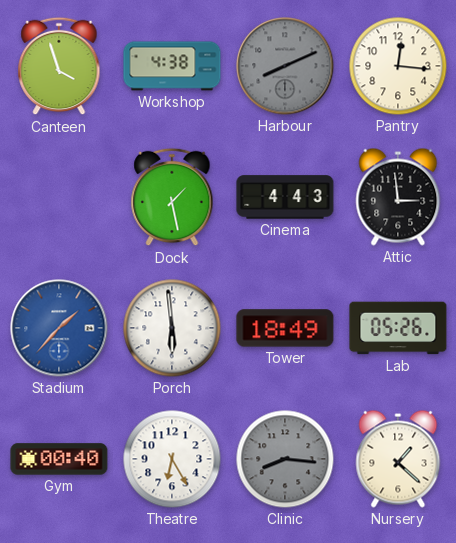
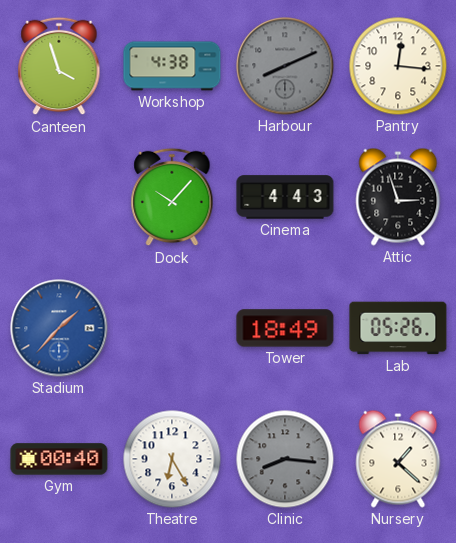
Dock: 1:28 -> 10:07
Attic: 2:59 -> 2:57
Porch: 5:59 -> none
